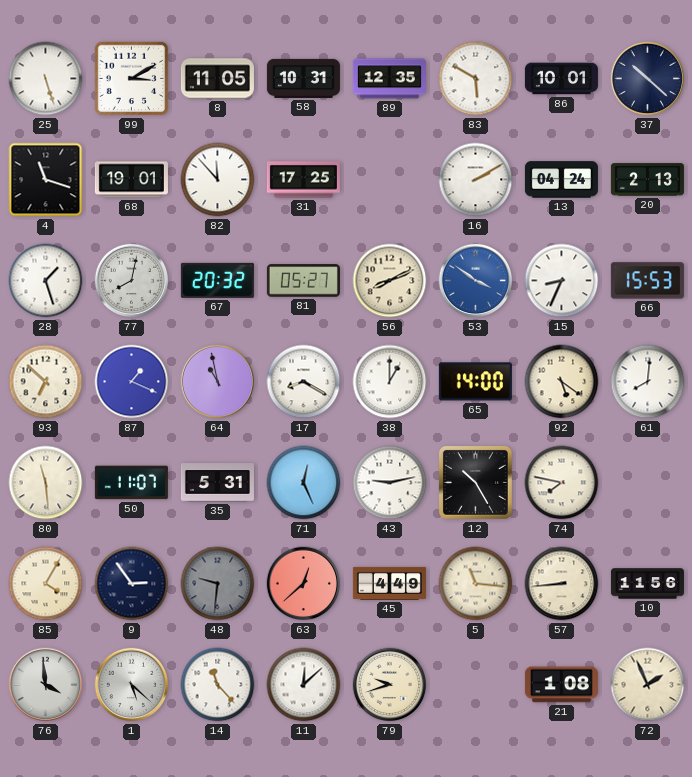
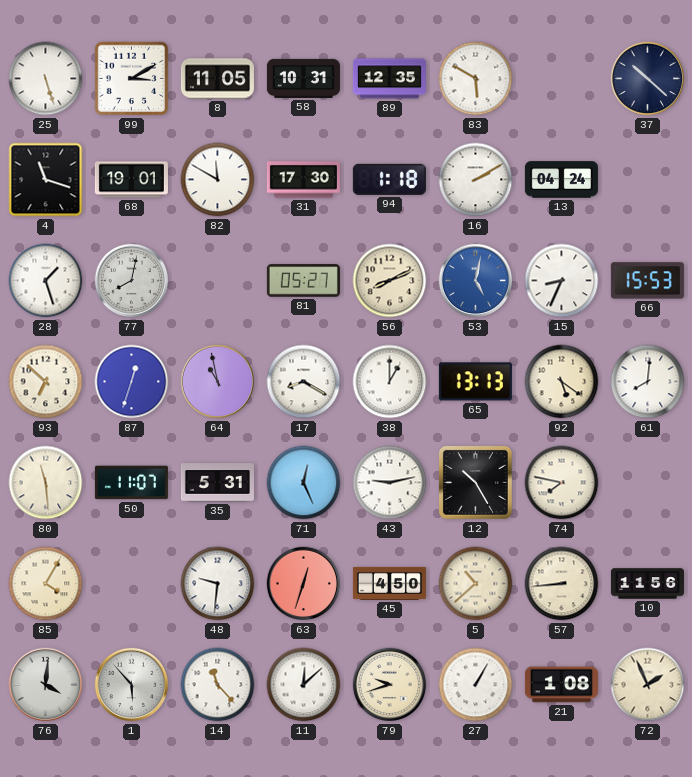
86: 10:01 -> none
82: 11:53 -> 11:50
31: 17:25 -> 17:30
94: none -> 1:18
20: 2:13 -> none
67: 20:32 -> none
53: 3:51 -> 5:02
87: 1:19 -> 12:33
65: 14:00 -> 13:13
9: 2:54 -> none
48 dial: grey -> white
63: 12:38 -> 12:33
45: 4:49 -> 4:50
5: 11:16 -> 10:38
76: 3:59 -> 4:01
1: 5:22 -> 5:53
27: none -> 1:05
